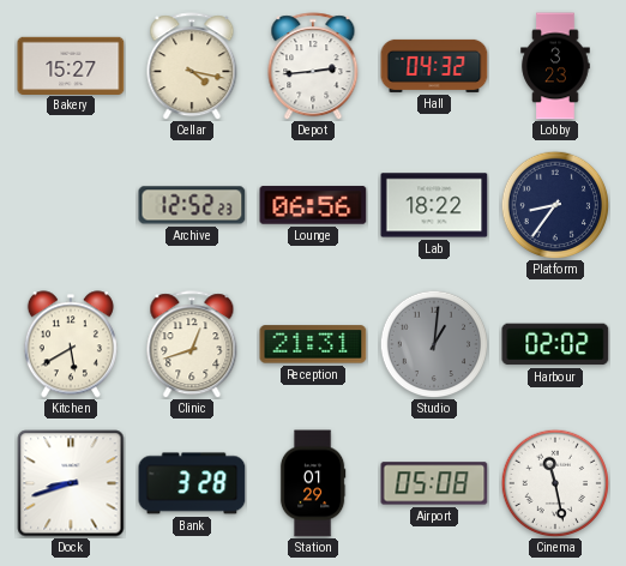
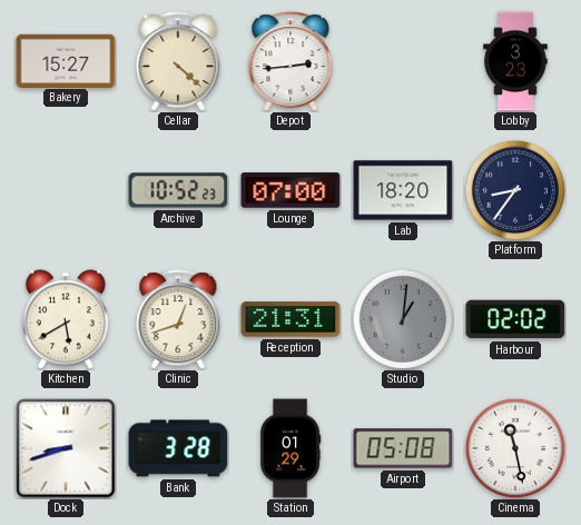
Cellar: 4:17 -> 4:22
Hall: 04:32 -> none
Archive: 12:52 -> 10:52
Lounge: 06:56 -> 07:00
Lab: 18:22 -> 18:20
